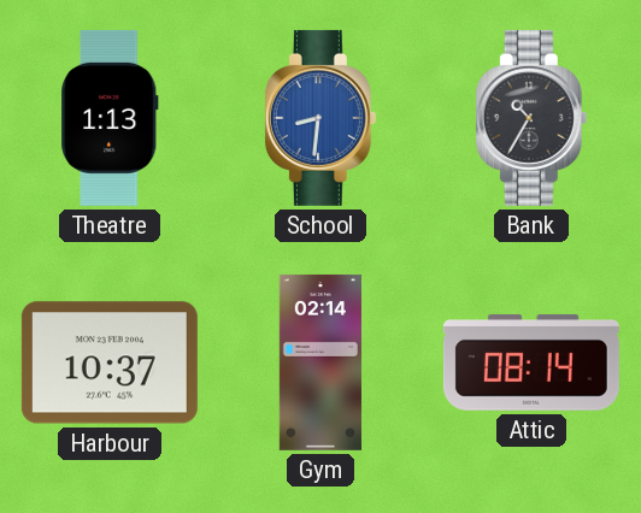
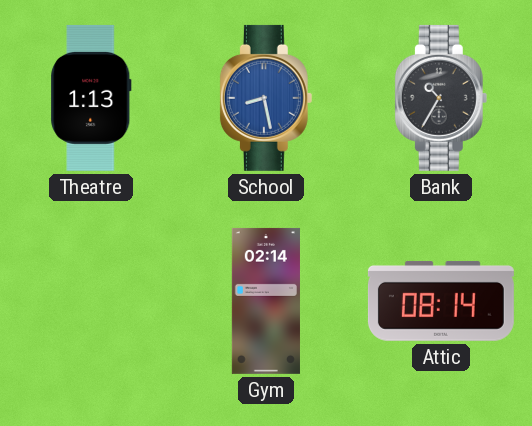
School: 8:31 -> 8:28
Harbour: 10:37 -> none
